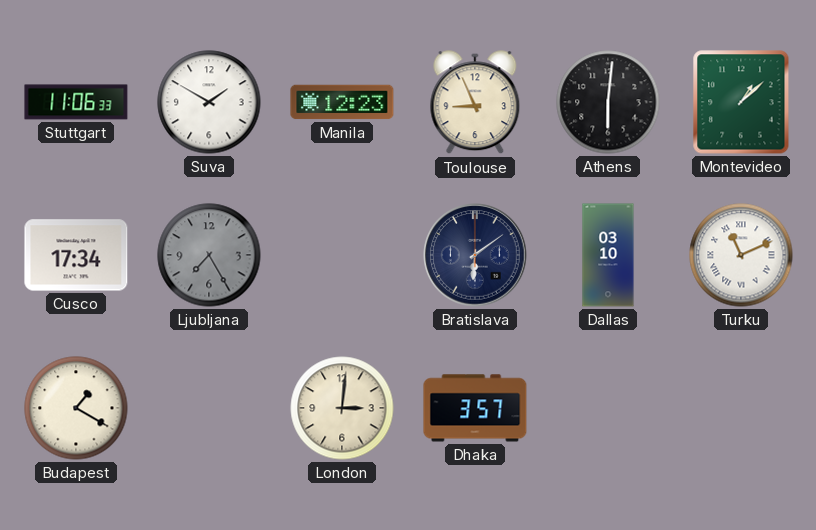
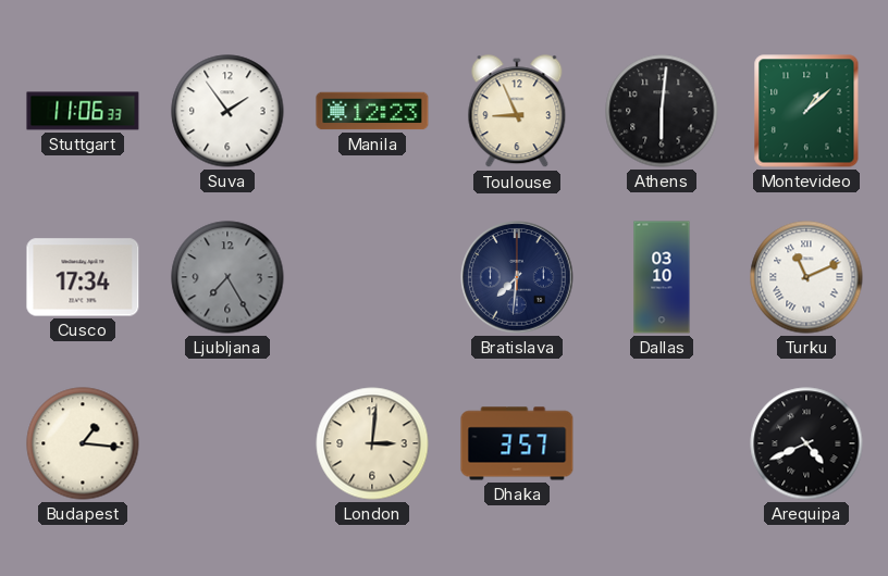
Suva: 1:50 -> 1:54
Bratislava: 6:09 -> 7:31
Budapest: 1:20 -> 1:16
Arequipa: none -> 4:41
